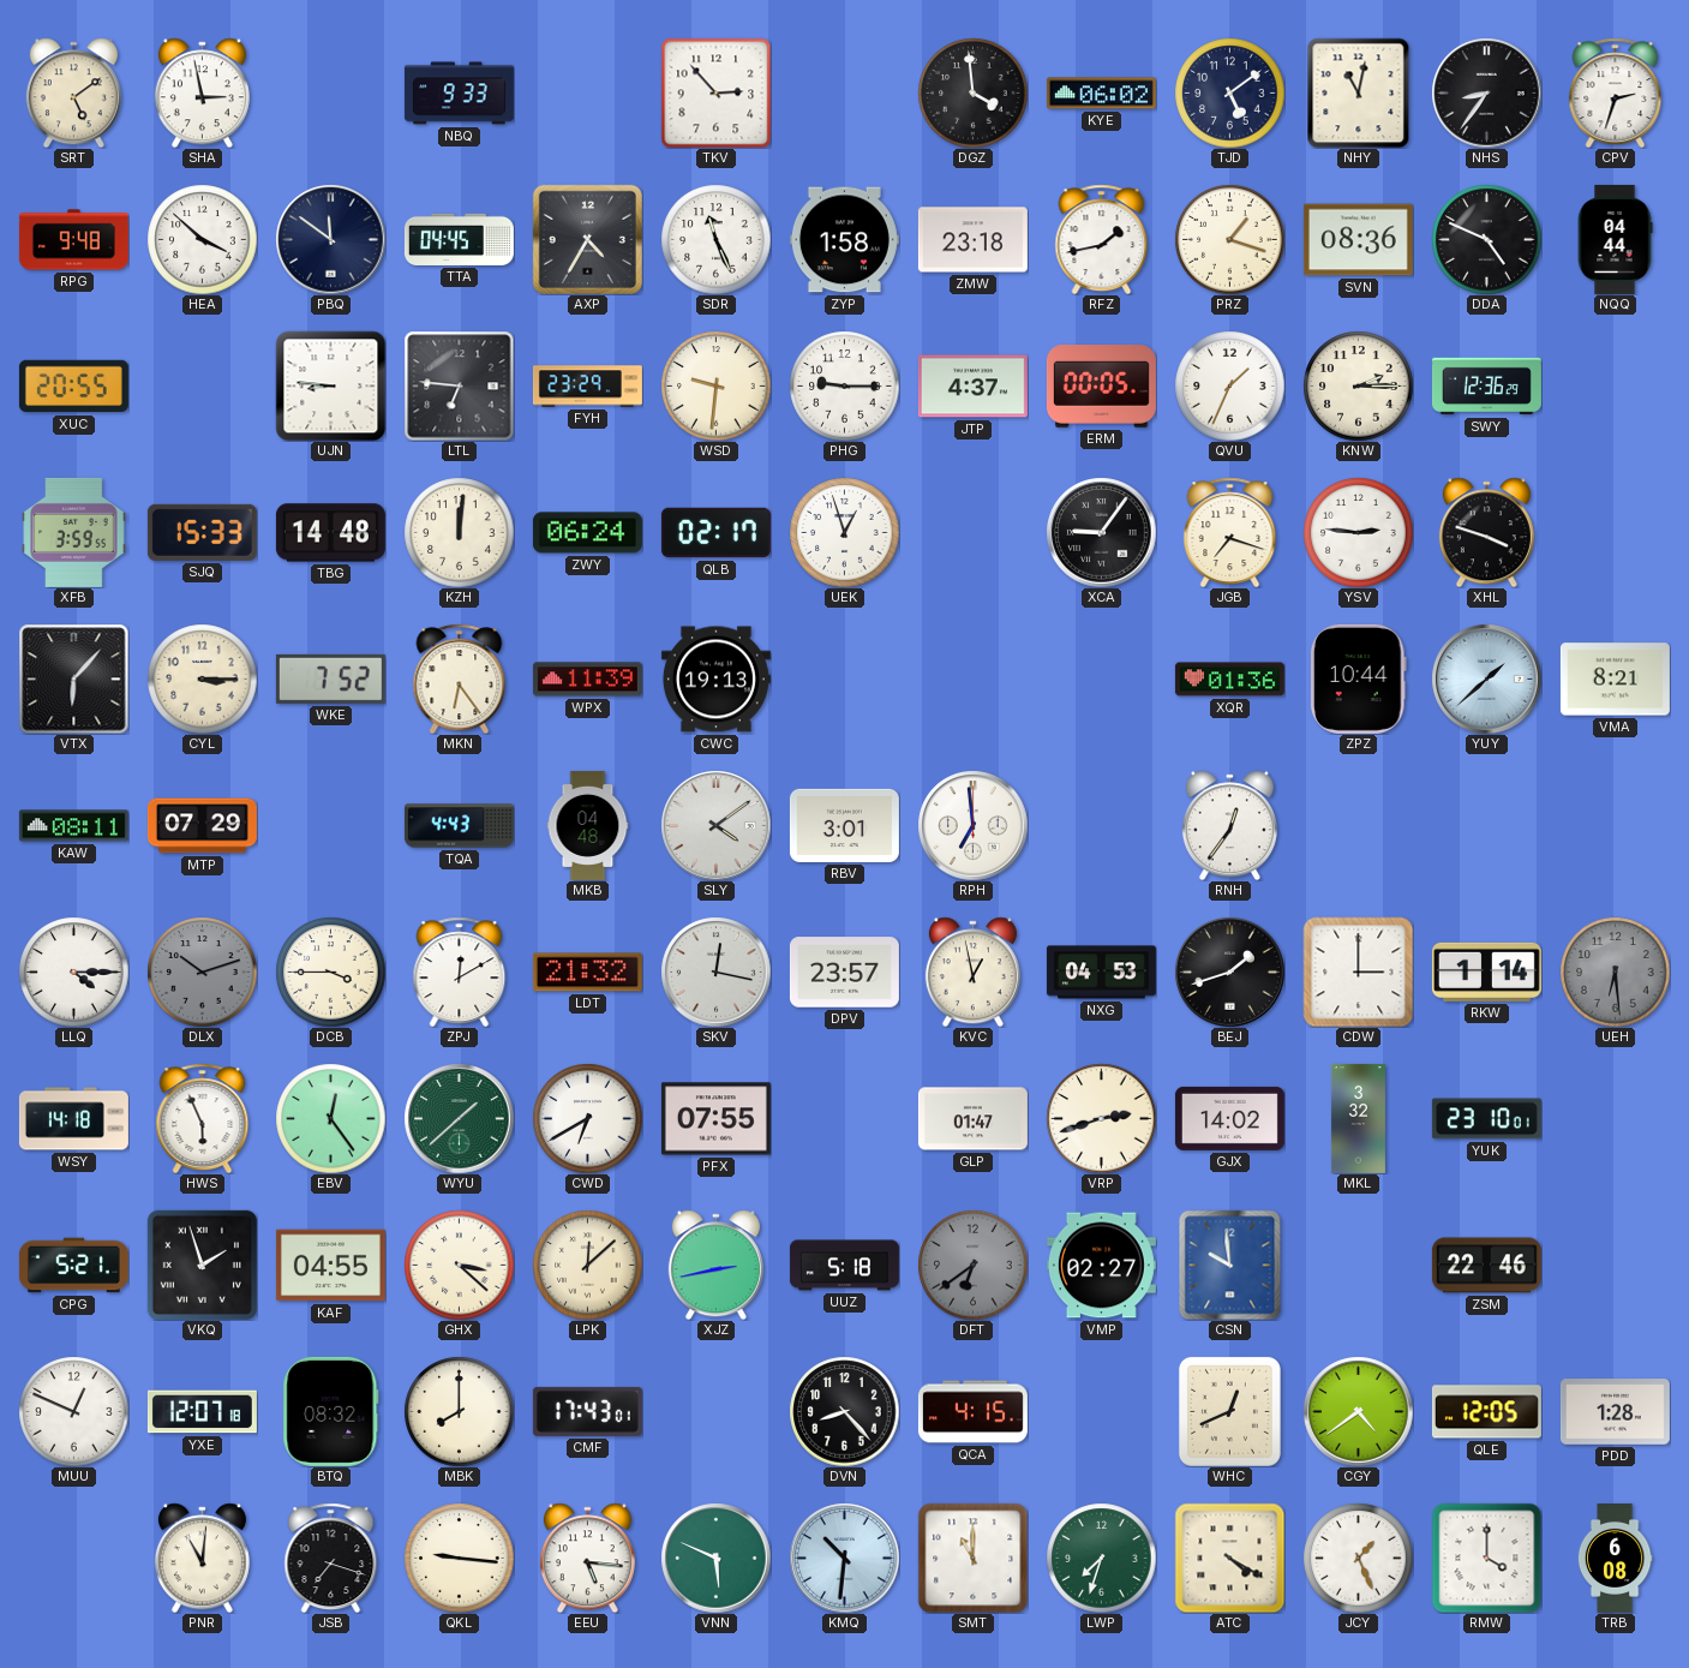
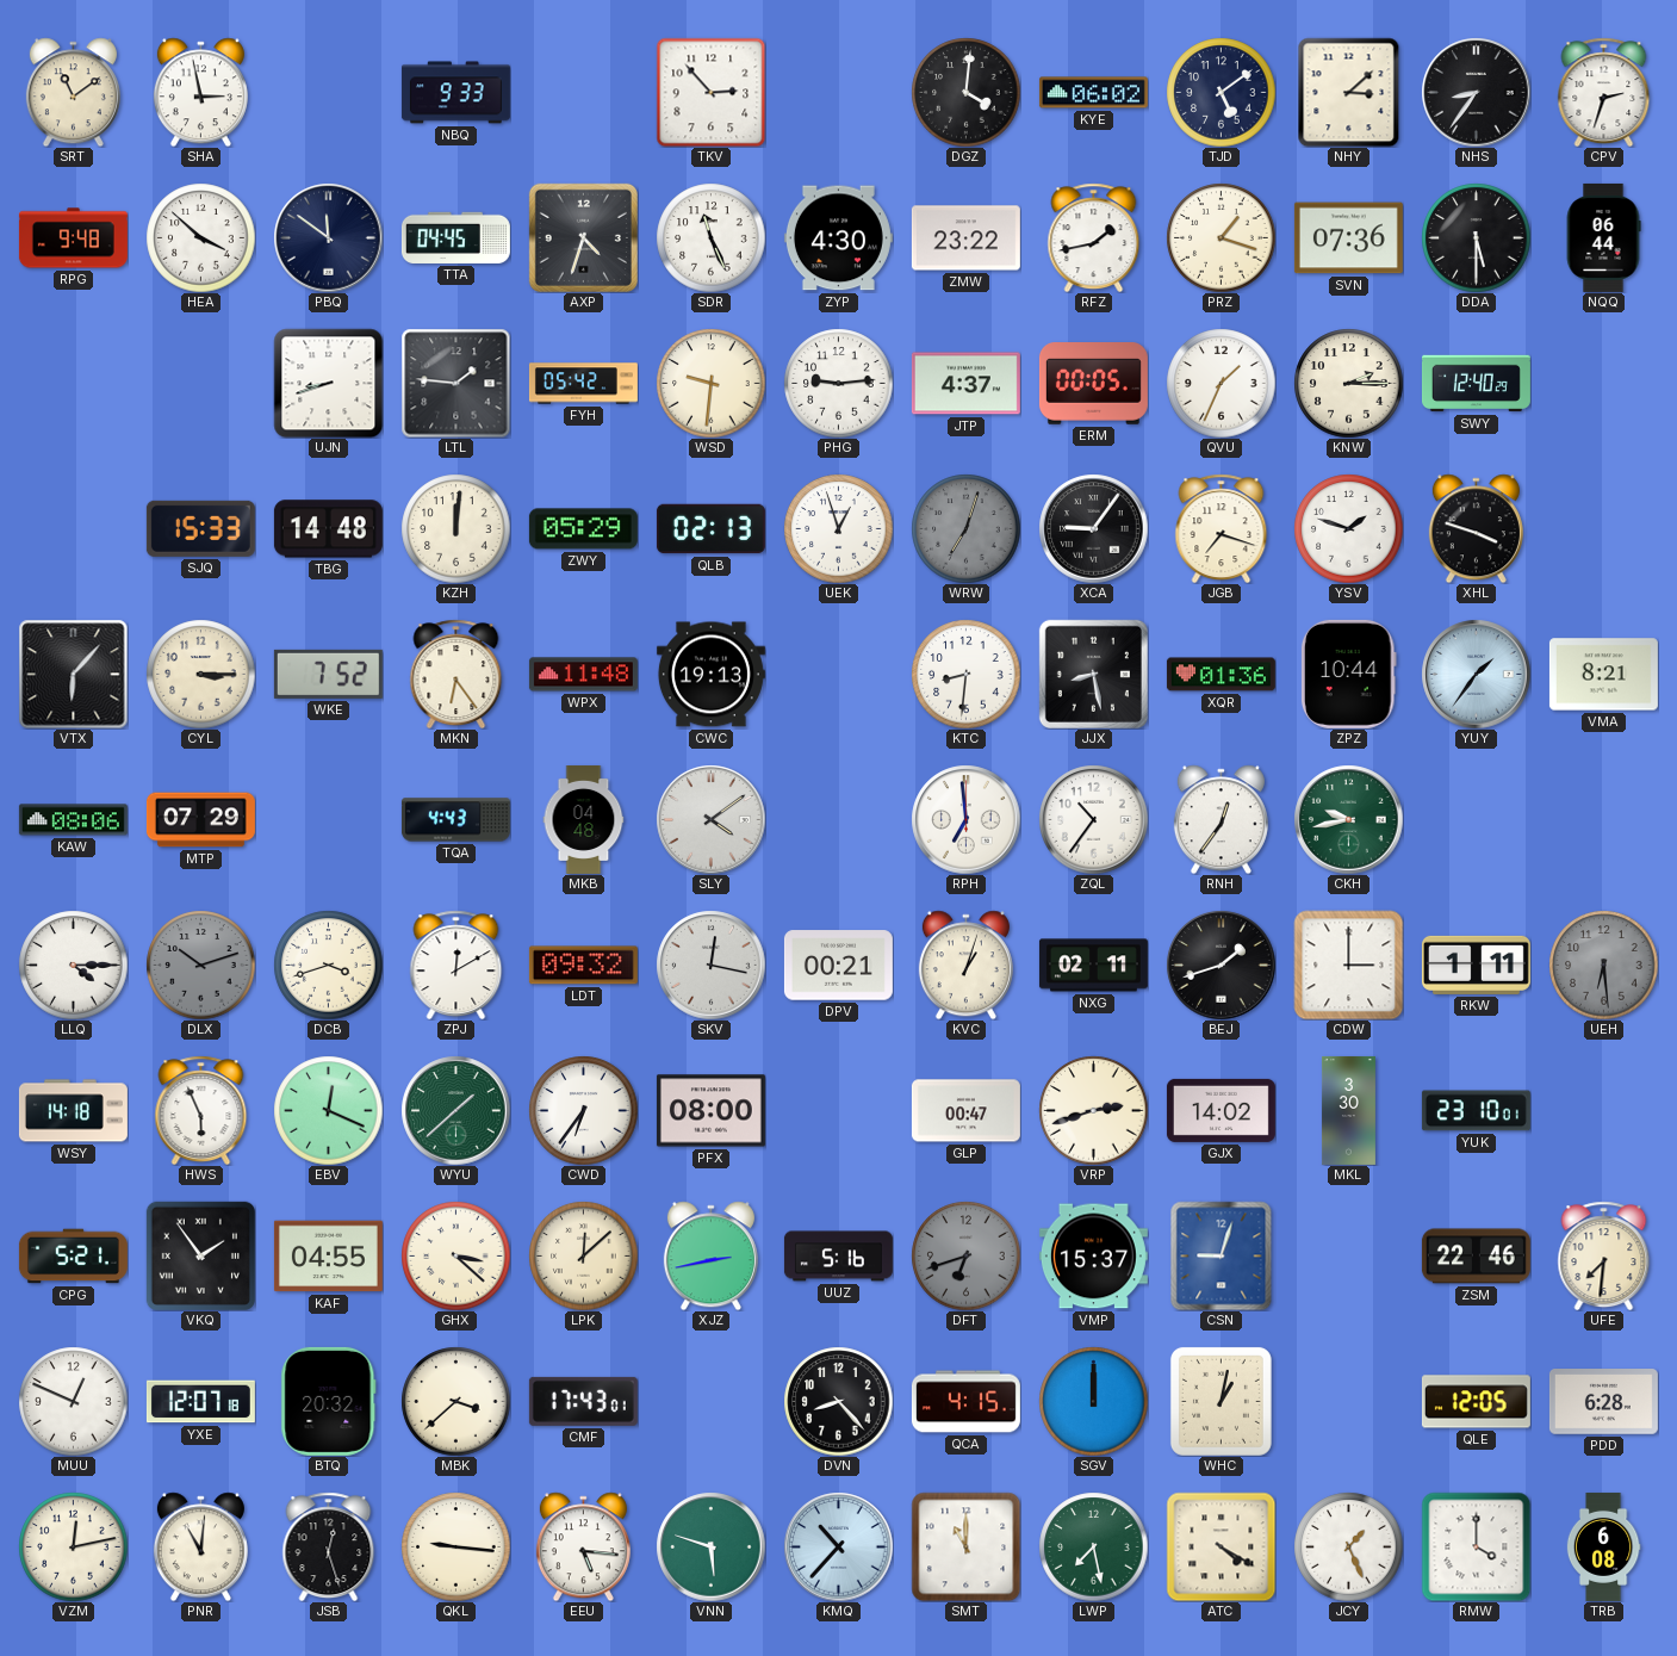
SRT: 5:09 -> 11:09
DGZ: 3:59 -> 4:01
NHY: 11:02 -> 3:08
AXP: 4:35 -> 4:33
ZYP: 1:58 -> 4:30
ZMW: 23:18 -> 23:22
SVN: 08:36 -> 07:36
DDA: 4:49 -> 5:30
NQQ: 04:44 -> 06:44
XUC: 20:55 -> none
UJN: 8:46 -> 8:42
LTL: 6:46 -> 1:46
FYH: 23:29 -> 05:42
PHG: 9:15 -> 9:14
SWY: 12:36 -> 12:40
XFB: 3:59 -> none
ZWY: 06:24 -> 05:29
QLB: 02:17 -> 02:13
WRW: none -> 7:03
YSV: 2:46 -> 1:48
WPX: 11:39 -> 11:48
KTC: none -> 8:31
JJX: none -> 8:28
YUY: 1:38 -> 1:36
KAW: 08:11 -> 08:06
RBV: 3:01 -> none
ZQL: none -> 10:36
CKH: none -> 9:43
DCB: 3:45 -> 3:42
LDT: 21:32 -> 09:32
DPV: 23:57 -> 00:21
KVC: 12:58 -> 1:03
NXG: 04:53 -> 02:11
RKW: 1:14 -> 1:11
EBV: 12:24 -> 12:19
CWD: 6:40 -> 6:36
PFX: 07:55 -> 08:00
GLP: 01:47 -> 00:47
MKL: 3:32 -> 3:30
VKQ: 1:57 -> 1:54
UUZ: 5:18 -> 5:16
DFT: 6:39 -> 6:42
VMP: 02:27 -> 15:37
CSN: 9:59 -> 9:03
UFE: none -> 7:31
BTQ: 08:32 -> 20:32
MBK: 8:00 -> 3:38
SGV: none -> 12:00
WHC: 12:41 -> 1:02
CGY: 4:39 -> none
PDD: 1:28 -> 6:28
VZM: none -> 12:13
JSB: 7:18 -> 12:27
VNN: 5:49 -> 5:48
KMQ: 10:31 -> 10:37
LWP: 7:33 -> 7:28
